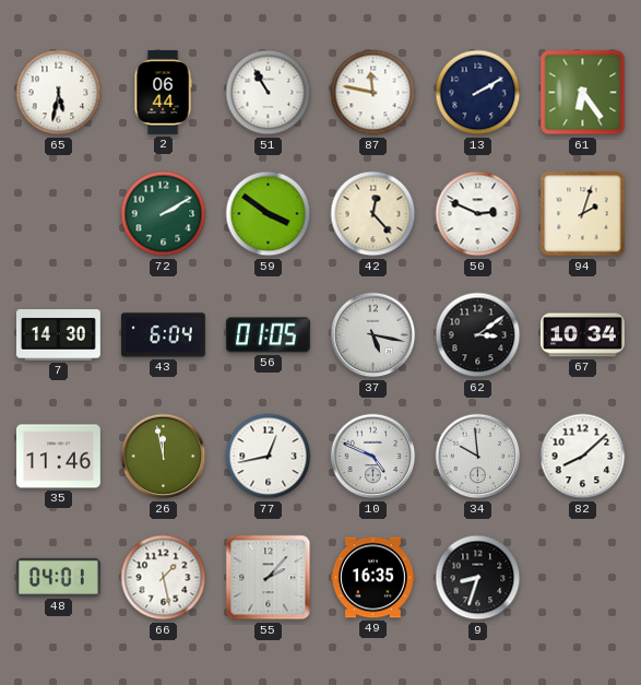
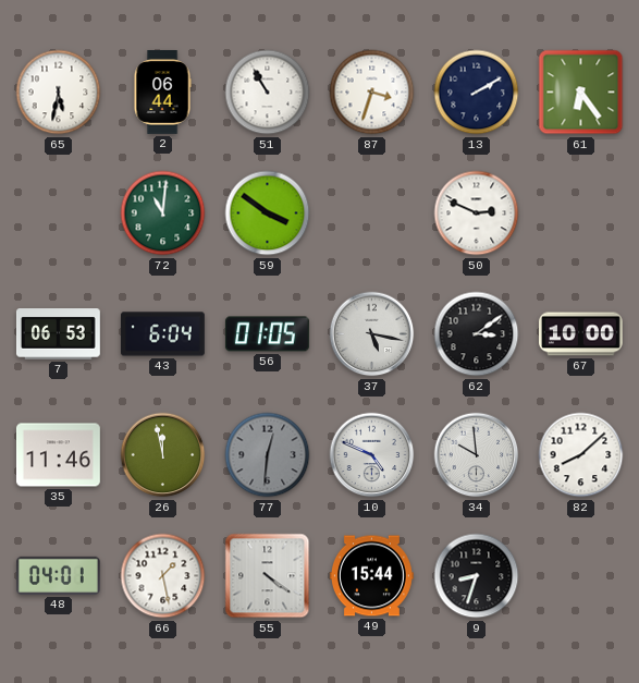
87: 11:47 -> 3:33
72: 2:10 -> 11:01
42: 12:23 -> none
94: 2:03 -> none
7: 14:30 -> 06:53
67: 10:34 -> 10:00
77: 12:43 -> 12:31
77 dial: white -> grey
55: 2:07 -> 4:21
49: 16:35 -> 15:44
